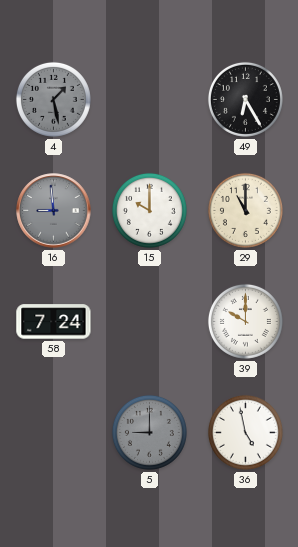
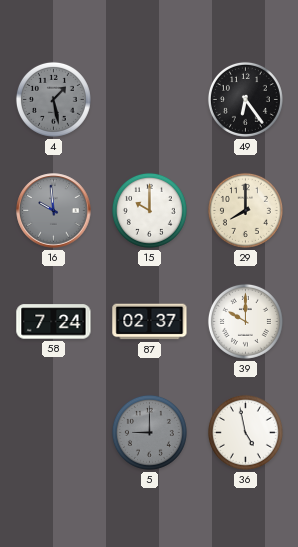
49: 6:25 -> 6:24
16: 8:59 -> 9:59
29: 11:00 -> 8:00
87: none -> 02:37
